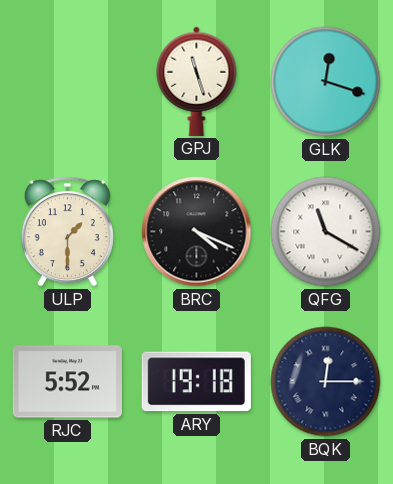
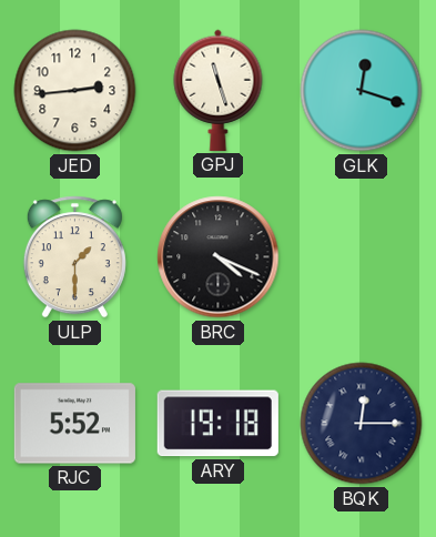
JED: none -> 2:44
QFG: 11:20 -> none
